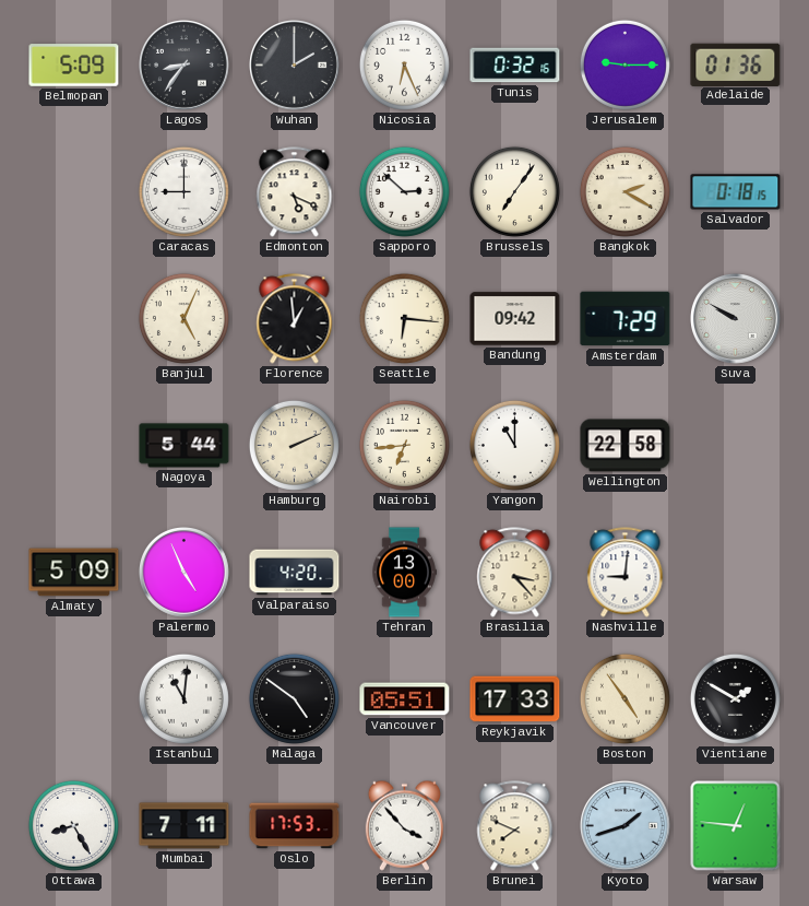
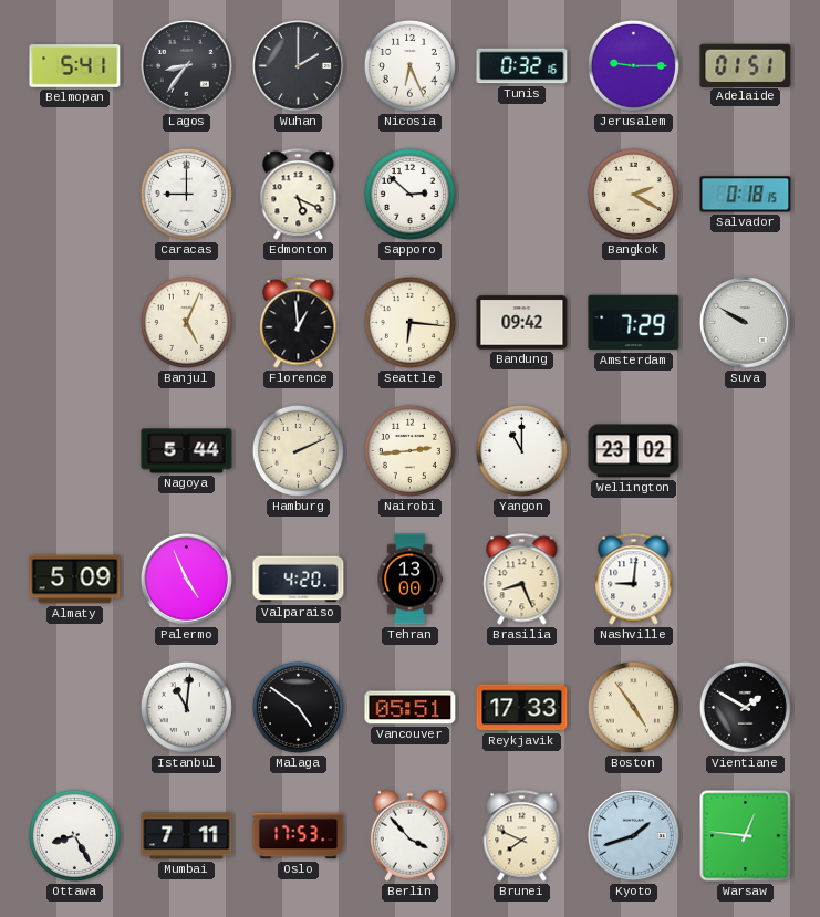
Belmopan: 5:09 -> 5:41
Adelaide: 01:36 -> 01:51
Brussels: 7:06 -> none
Nairobi: 6:44 -> 2:44
Wellington: 22:58 -> 23:02
Brasilia: 3:23 -> 8:26
